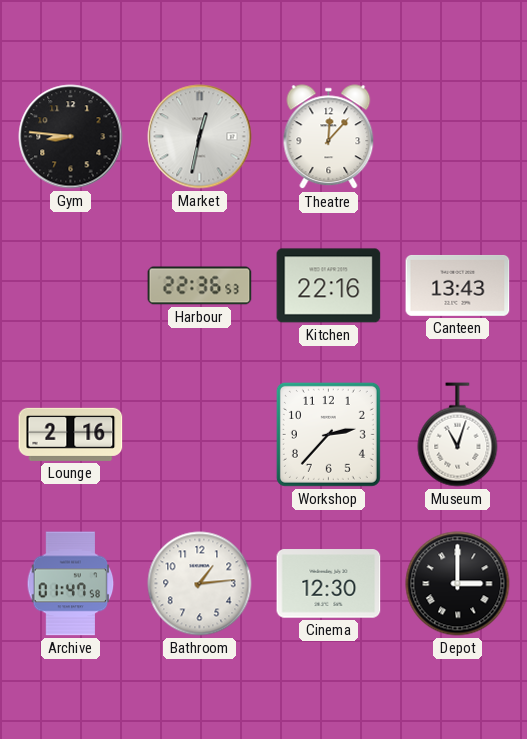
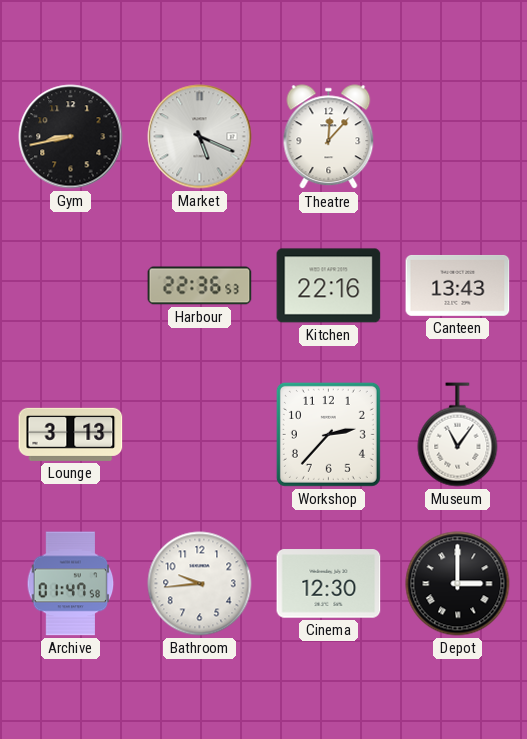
Gym: 8:46 -> 8:43
Market: 12:32 -> 5:19
Lounge: 2:16 -> 3:13
Museum: 11:03 -> 11:06
Bathroom: 1:14 -> 9:44
